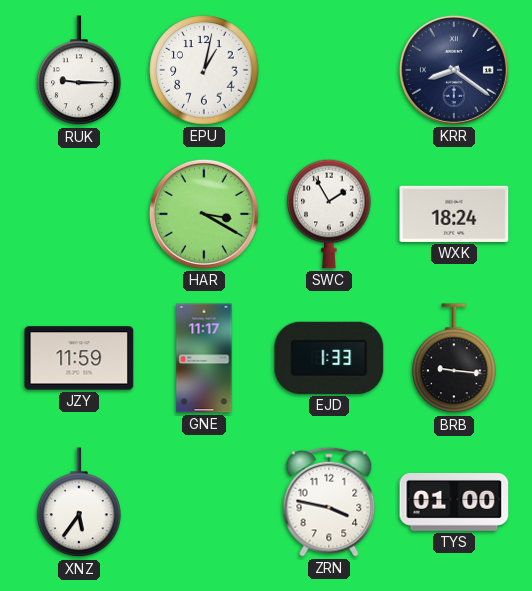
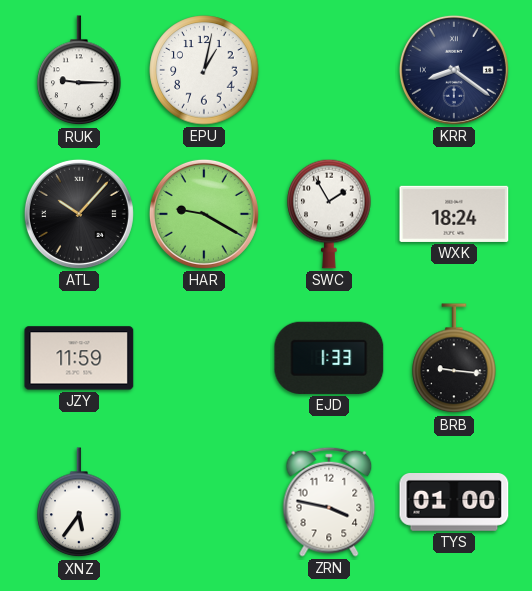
ATL: none -> 10:07
HAR: 3:20 -> 9:20
GNE: 11:17 -> none
